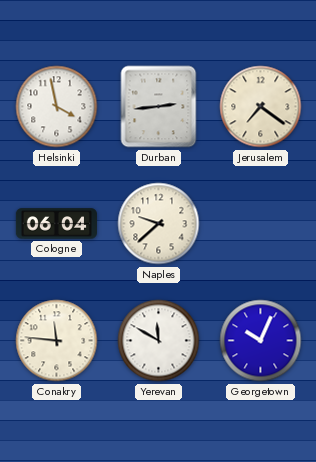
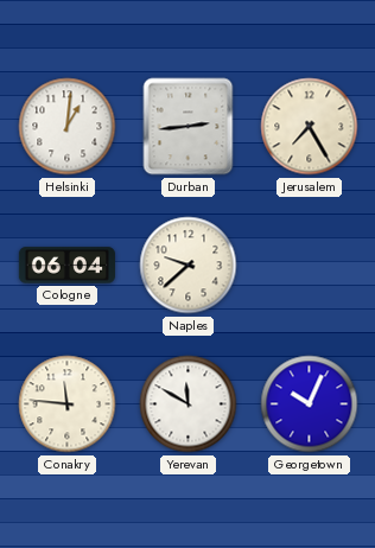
Helsinki: 3:58 -> 1:01
Jerusalem: 7:21 -> 7:25
